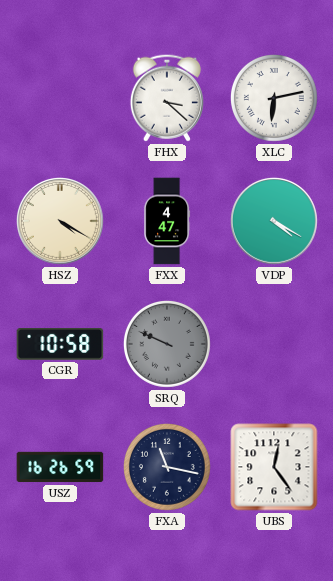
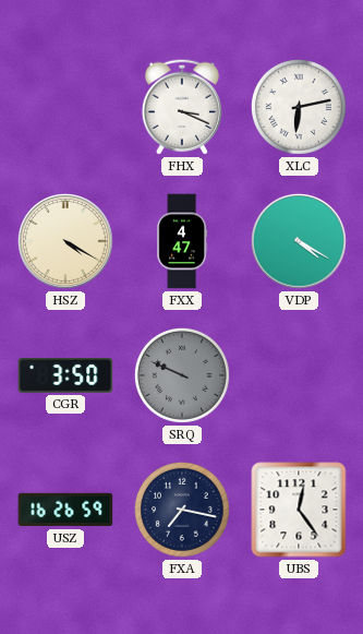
FHX: 3:22 -> 3:19
CGR: 10:58 -> 3:50
FXA: 11:17 -> 7:17
